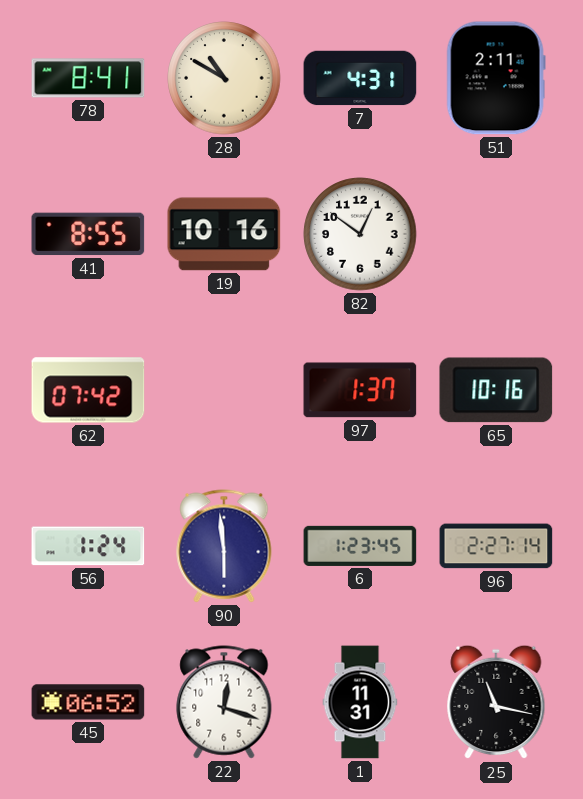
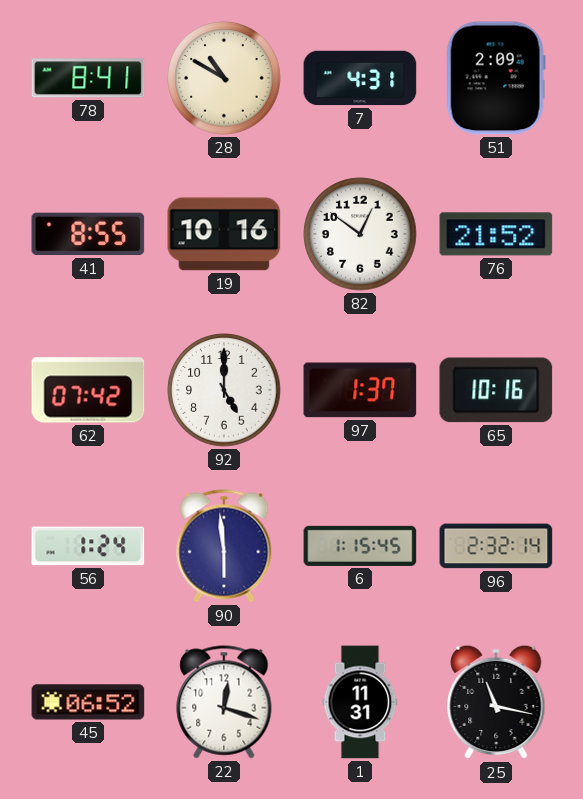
51: 2:11 -> 2:09
76: none -> 21:52
92: none -> 5:00
6: 1:23 -> 1:15
96: 2:27 -> 2:32
